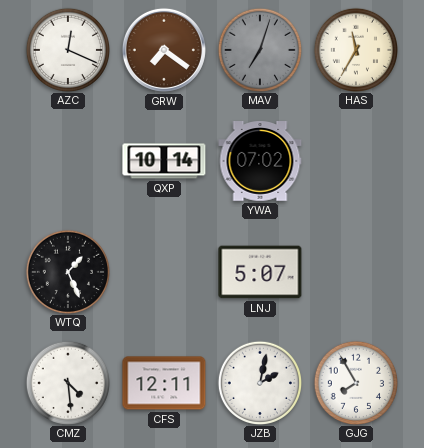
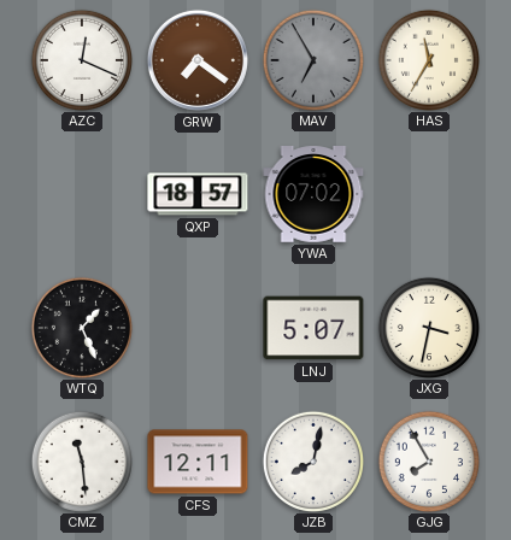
MAV: 7:03 -> 6:55
QXP: 10:14 -> 18:57
JXG: none -> 3:32
CMZ: 4:29 -> 11:29
JZB: 2:02 -> 8:02
